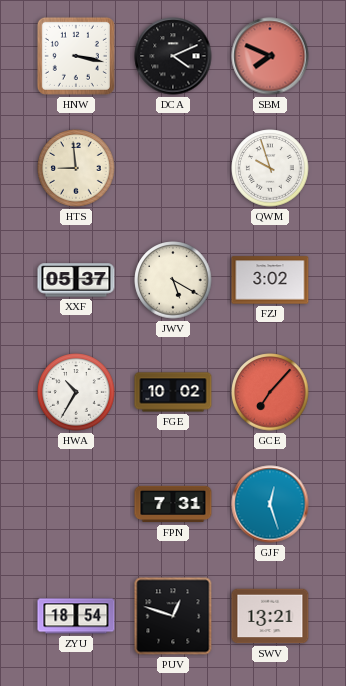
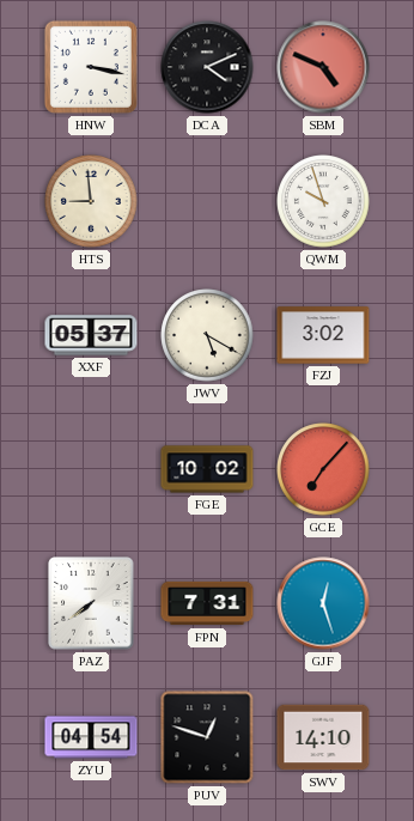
SBM: 7:49 -> 4:49
HWA: 10:35 -> none
PAZ: none -> 7:39
ZYU: 18:54 -> 04:54
SWV: 13:21 -> 14:10
